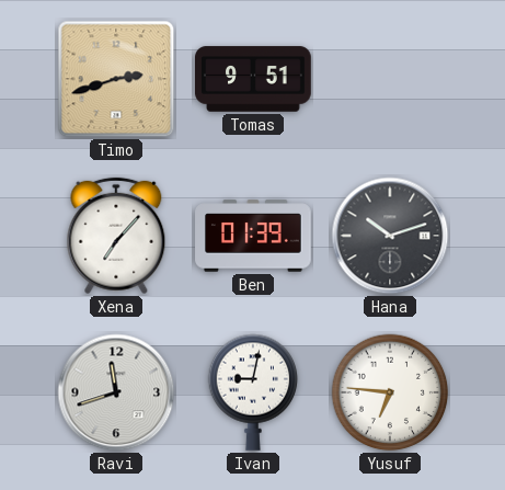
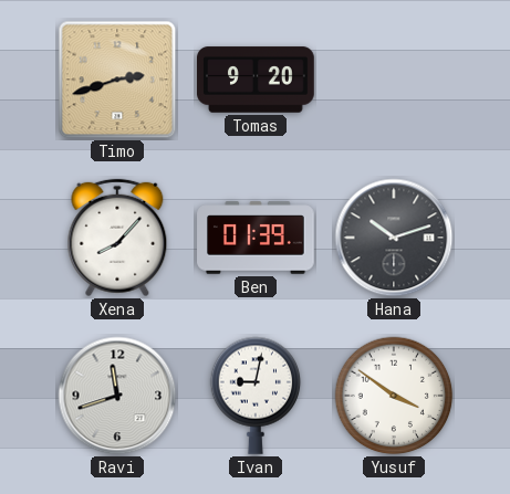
Tomas: 9:51 -> 9:20
Xena: 7:07 -> 8:07
Yusuf: 6:46 -> 3:51
